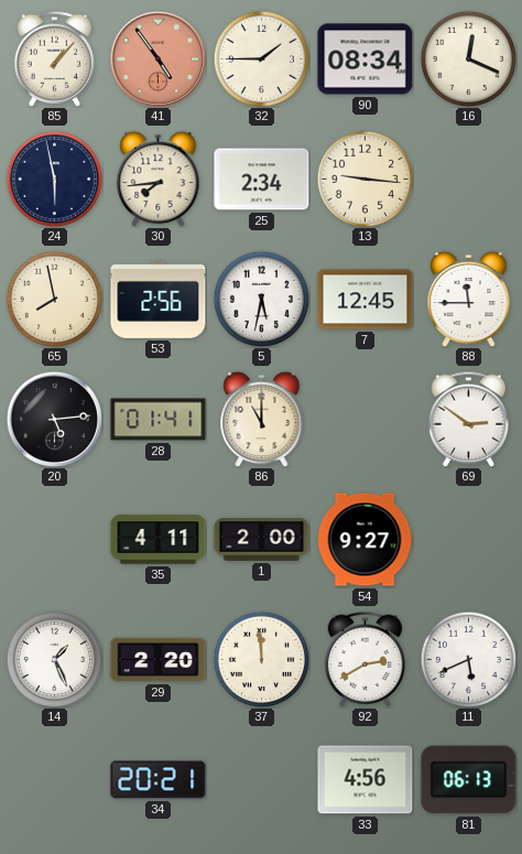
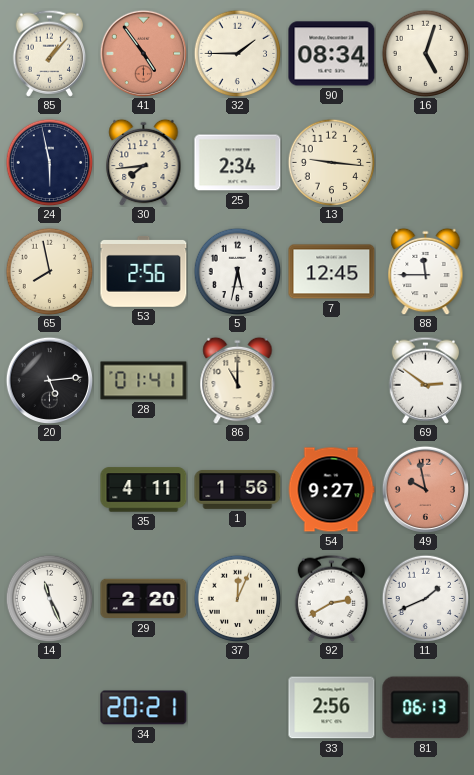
16: 12:19 -> 5:03
1: 2:00 -> 1:56
49: none -> 9:58
14: 1:26 -> 11:26
37: 11:59 -> 12:04
11: 5:41 -> 1:41
33: 4:56 -> 2:56
